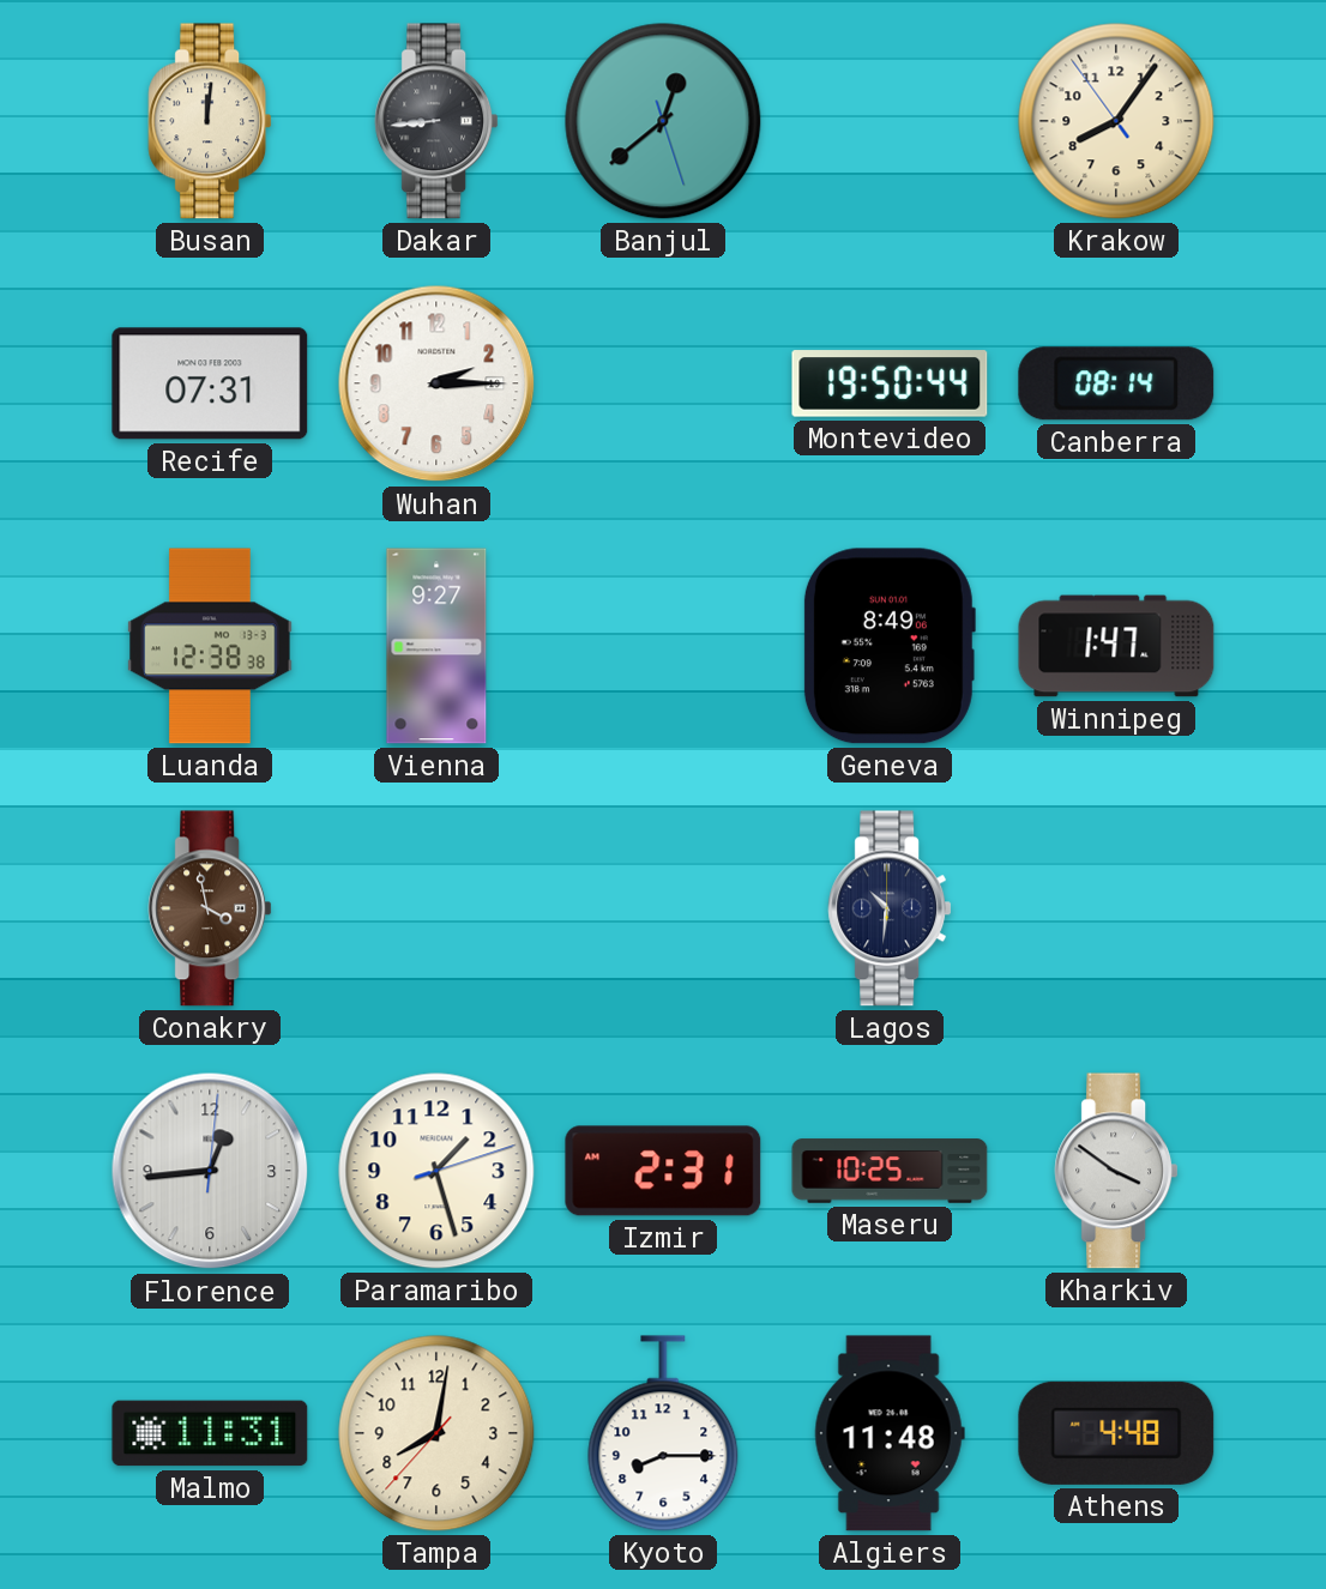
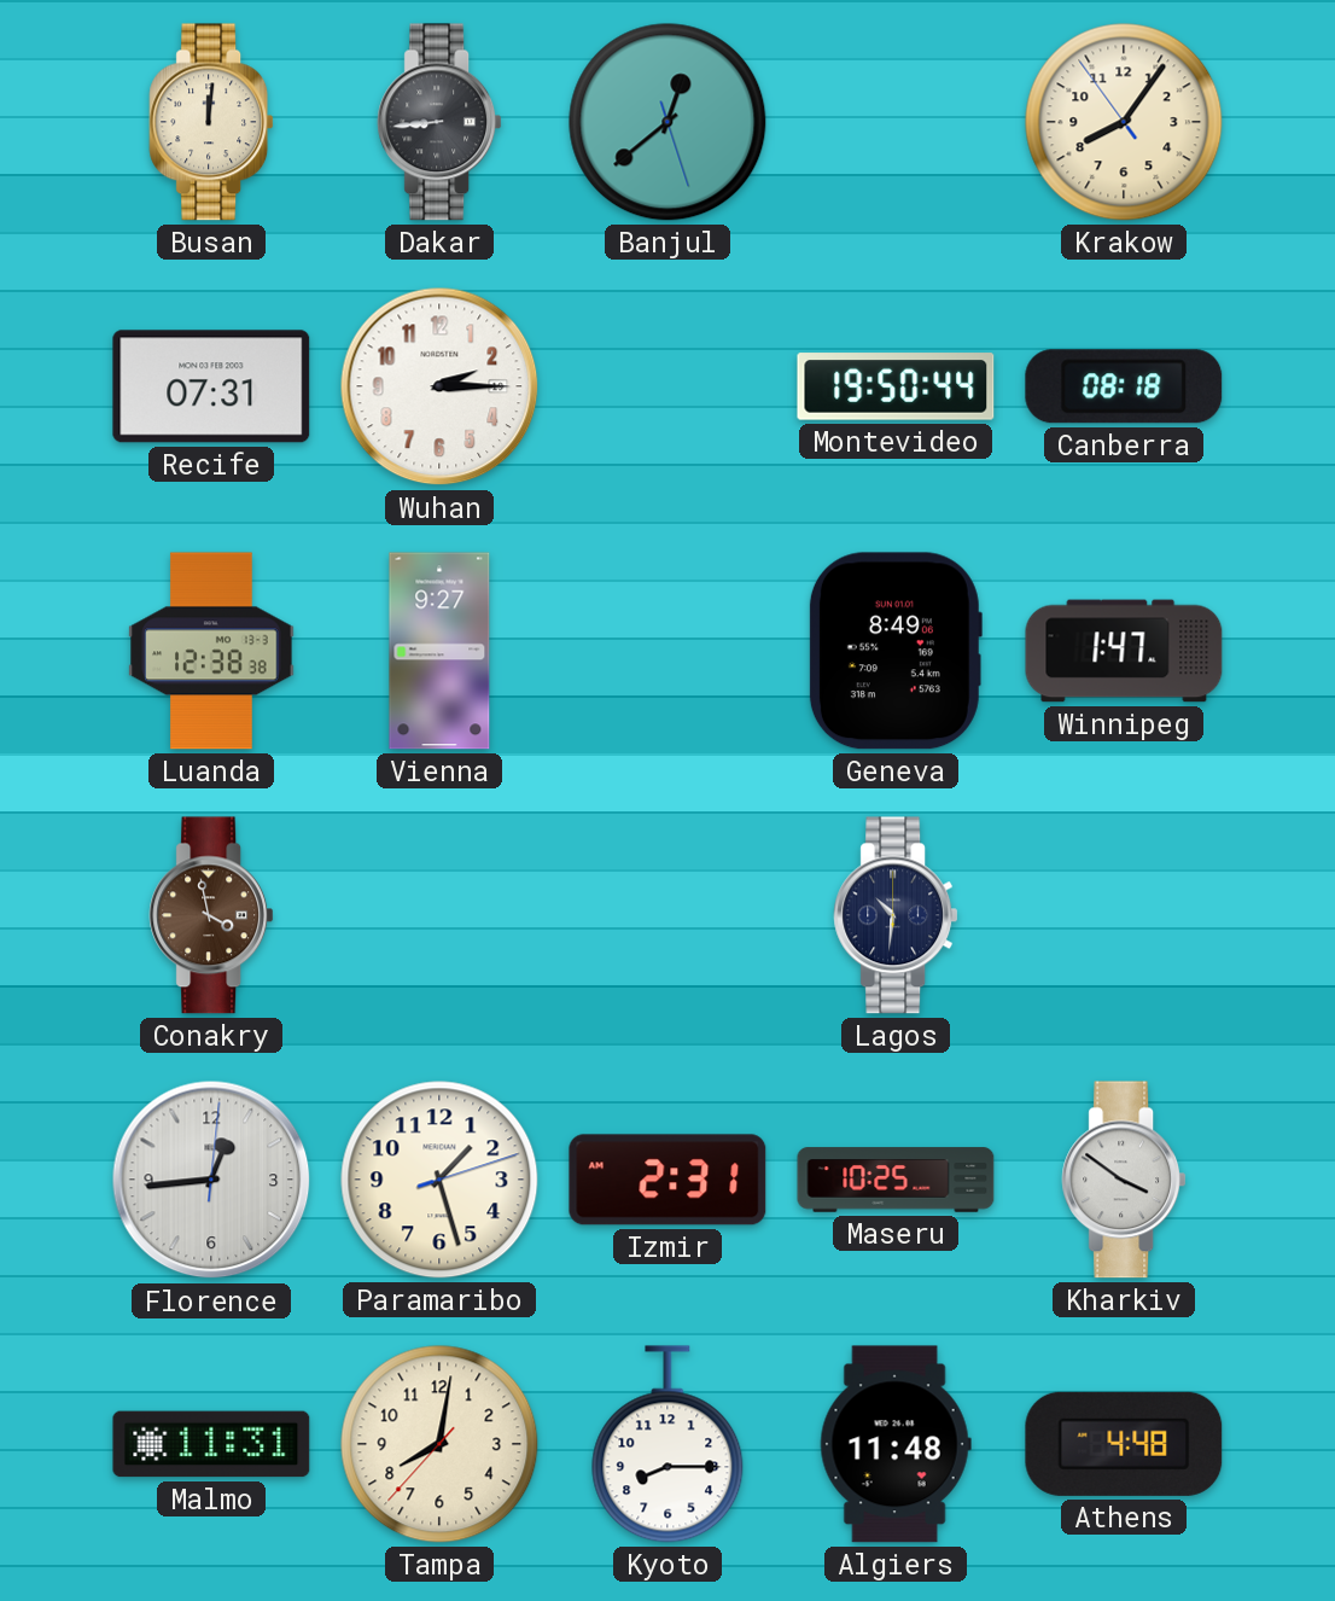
Canberra: 08:14 -> 08:18
